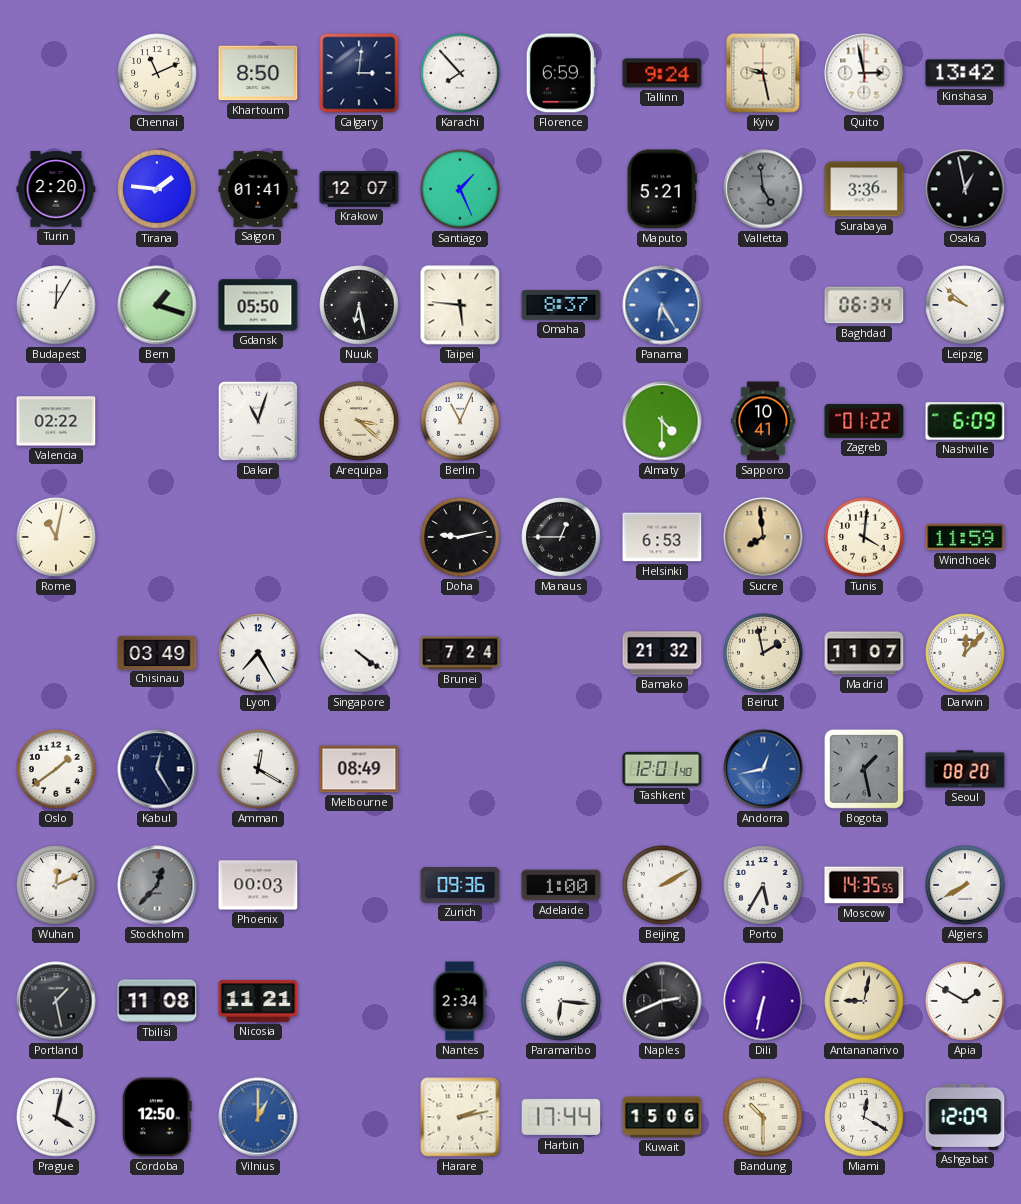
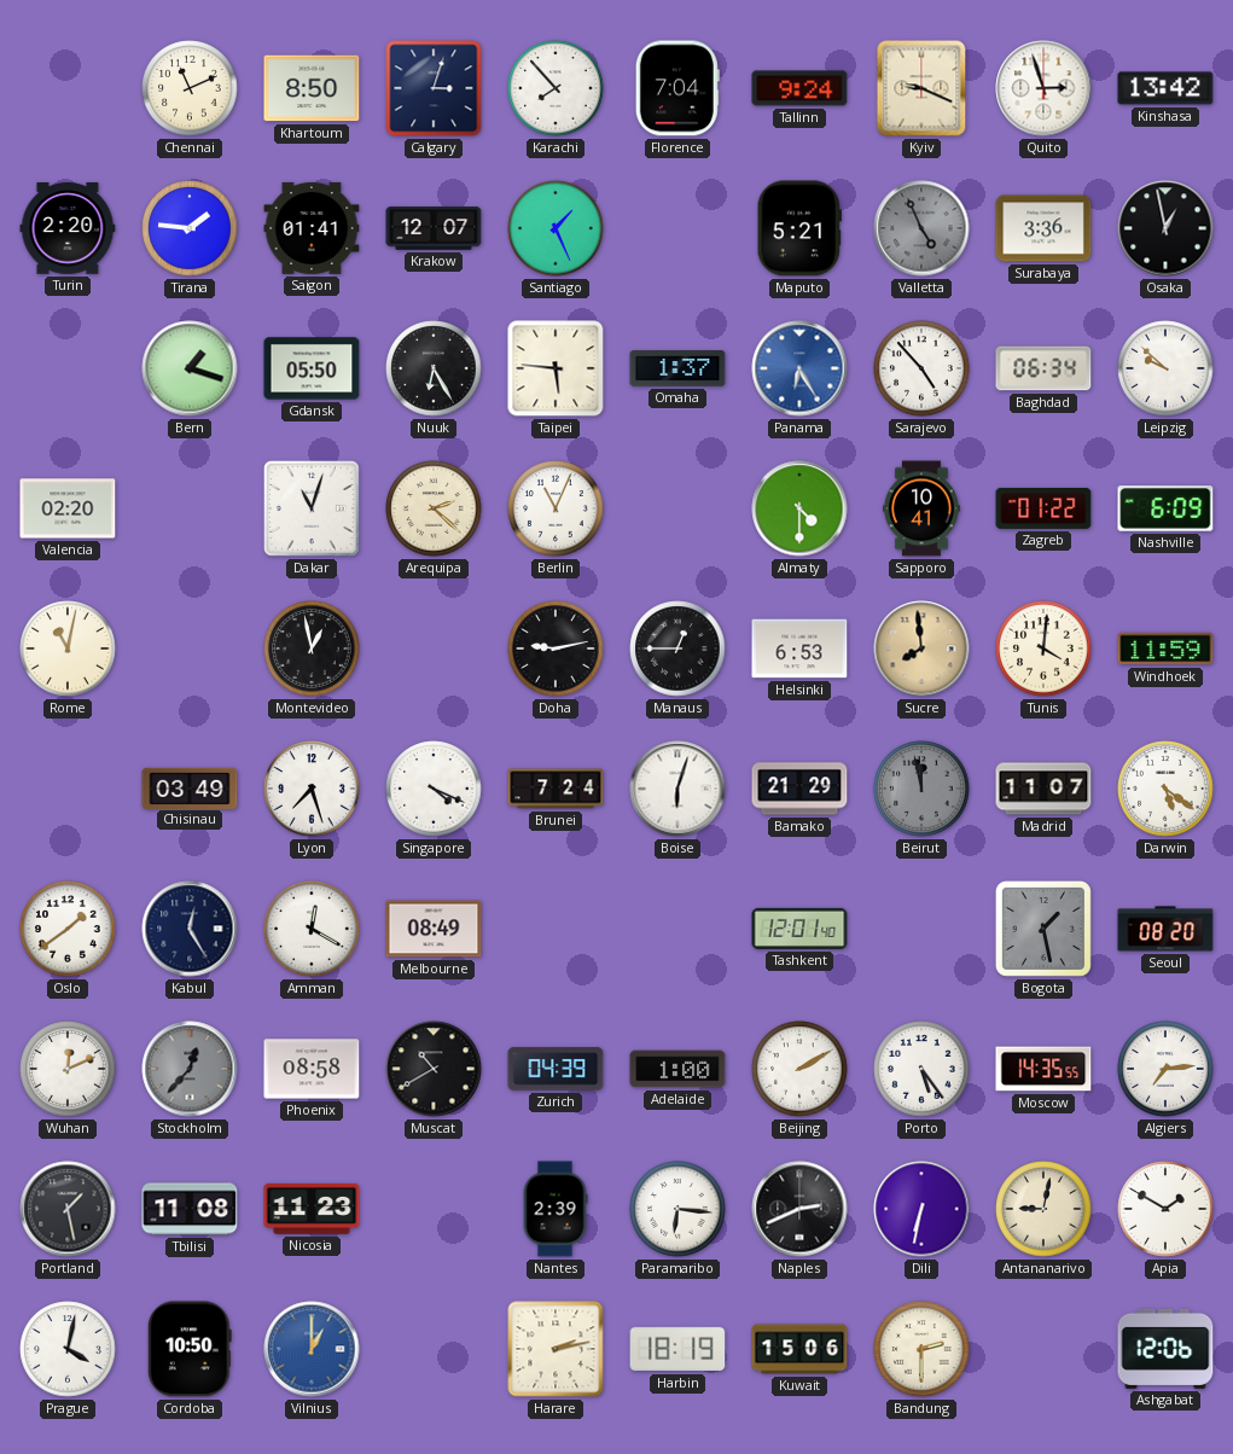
Calgary: 3:01 -> 3:03
Florence: 6:59 -> 7:04
Kyiv: 9:28 -> 9:19
Quito: 2:58 -> 2:57
Valletta: 4:59 -> 4:56
Budapest: 12:05 -> none
Nuuk: 6:28 -> 6:25
Omaha: 8:37 -> 1:37
Sarajevo: none -> 4:53
Valencia: 02:22 -> 02:20
Arequipa: 3:22 -> 2:22
Montevideo: none -> 12:58
Lyon: 7:25 -> 7:27
Singapore: 4:21 -> 4:19
Boise: none -> 6:03
Bamako: 21:32 -> 21:29
Beirut: 1:58 -> 11:58
Beirut dial: cream -> grey
Darwin: 12:07 -> 5:21
Andorra: 12:43 -> none
Phoenix: 00:03 -> 08:58
Muscat: none -> 10:40
Zurich: 09:36 -> 04:39
Porto: 5:35 -> 5:24
Algiers: 7:40 -> 7:14
Nicosia: 11:21 -> 11:23
Nantes: 2:34 -> 2:39
Cordoba: 12:50 -> 10:50
Harbin: 17:44 -> 18:19
Bandung: 10:30 -> 2:30
Miami: 12:20 -> none
Ashgabat: 12:09 -> 12:06
